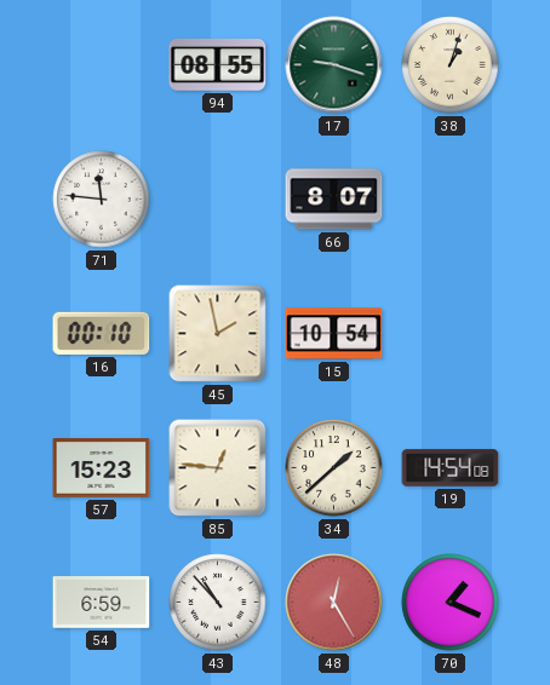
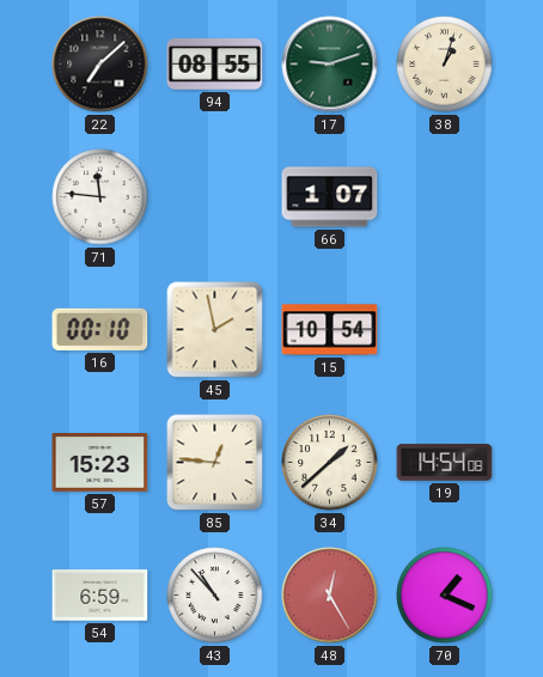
22: none -> 7:08
17: 9:18 -> 9:12
66: 8:07 -> 1:07
